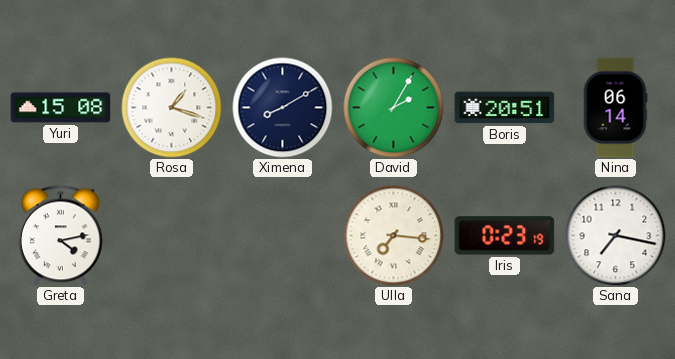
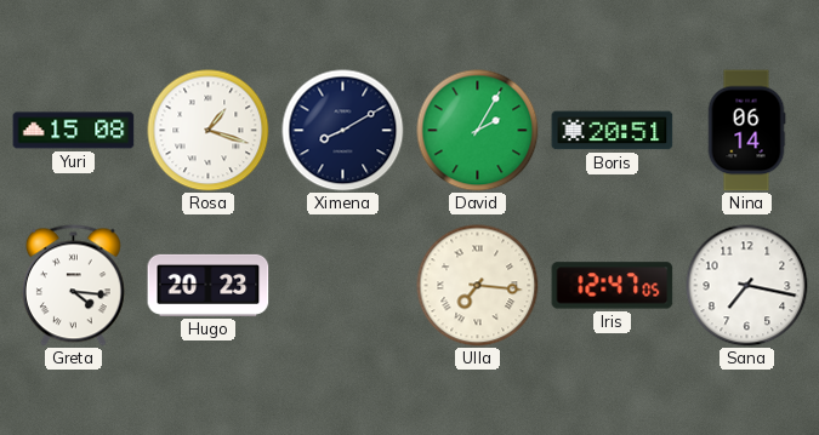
Greta: 4:13 -> 4:16
Hugo: none -> 20:23
Iris: 0:23 -> 12:47
